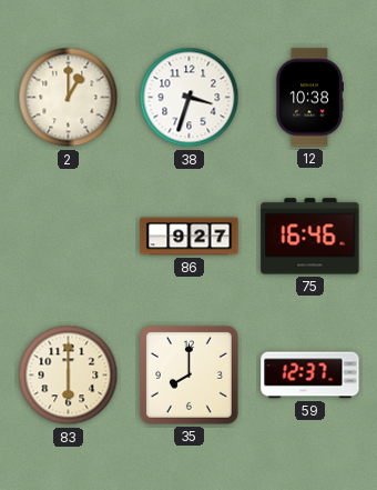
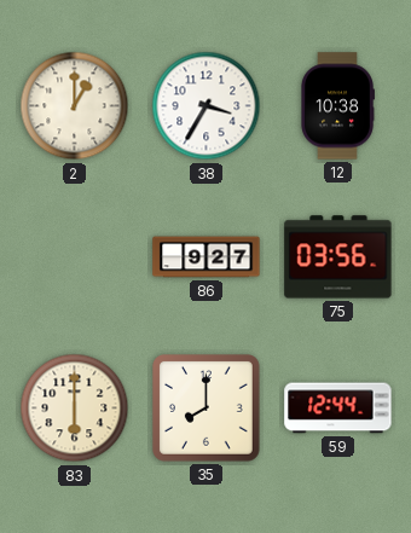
38: 3:33 -> 3:35
75: 16:46 -> 03:56
59: 12:37 -> 12:44
